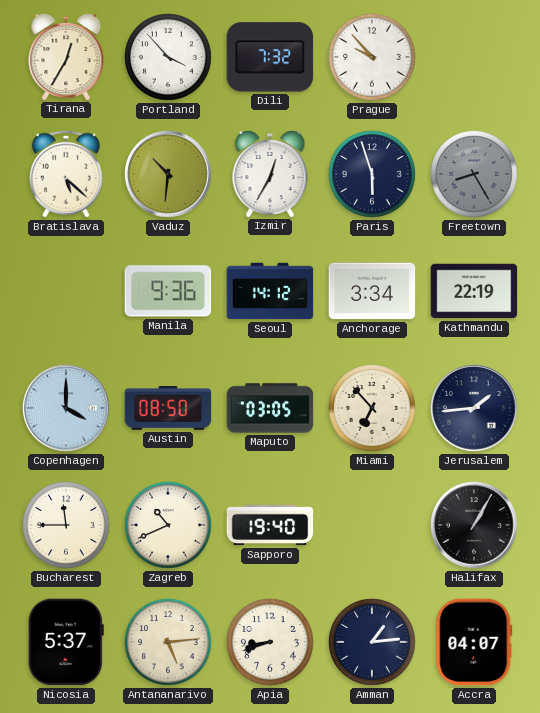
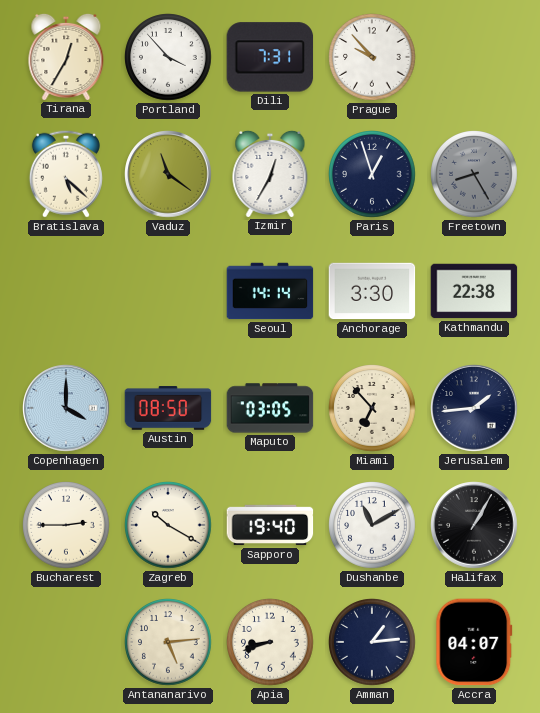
Dili: 7:32 -> 7:31
Vaduz: 10:31 -> 11:21
Paris: 5:57 -> 12:57
Manila: 9:36 -> none
Seoul: 14:12 -> 14:14
Anchorage: 3:34 -> 3:30
Kathmandu: 22:19 -> 22:38
Bucharest: 11:45 -> 2:45
Zagreb: 10:41 -> 10:20
Dushanbe: none -> 11:10
Nicosia: 5:37 -> none
